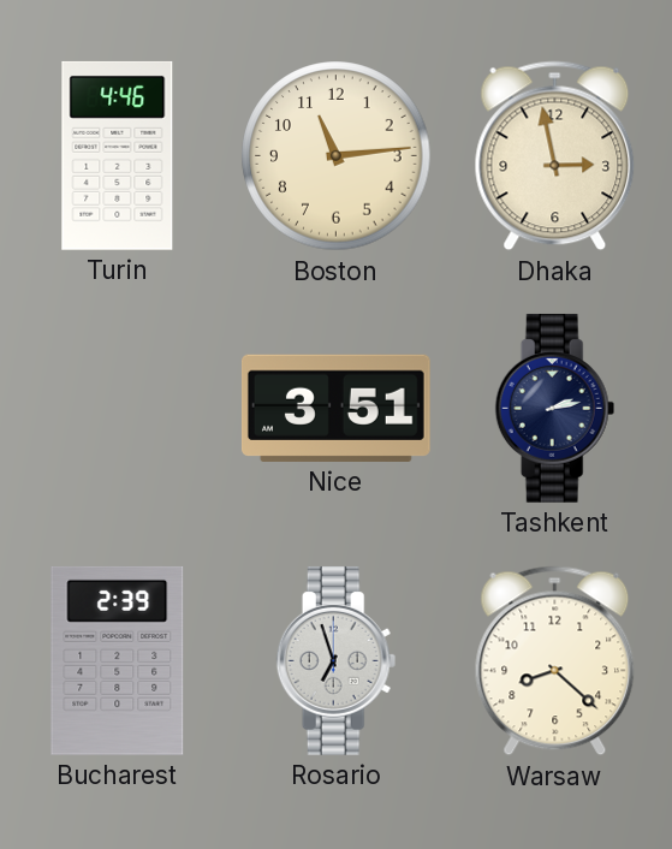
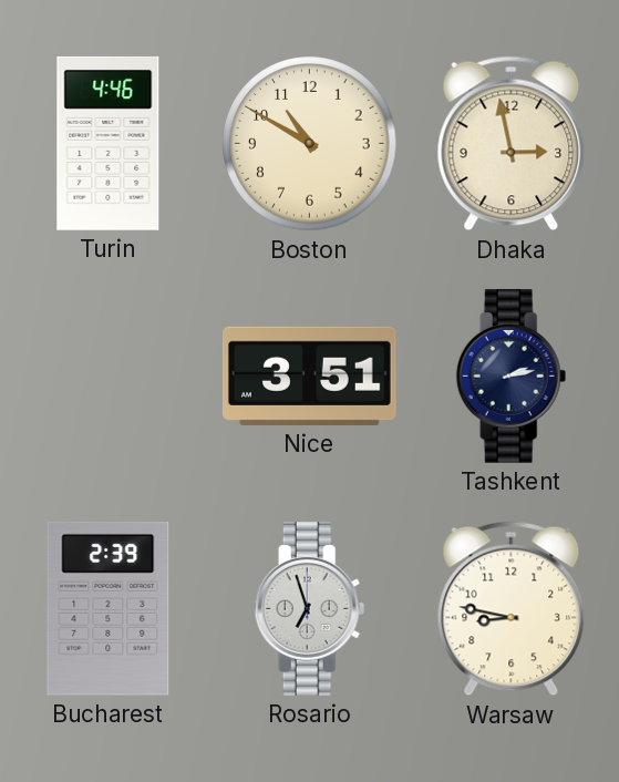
Boston: 11:14 -> 10:50
Warsaw: 8:22 -> 8:47
